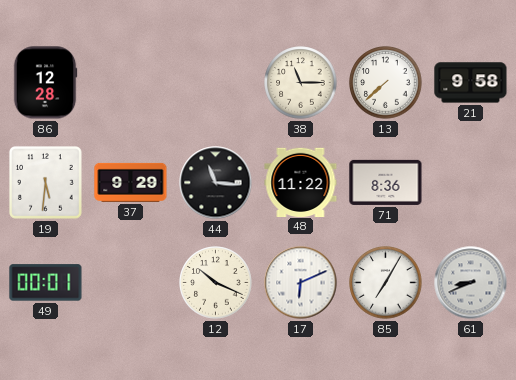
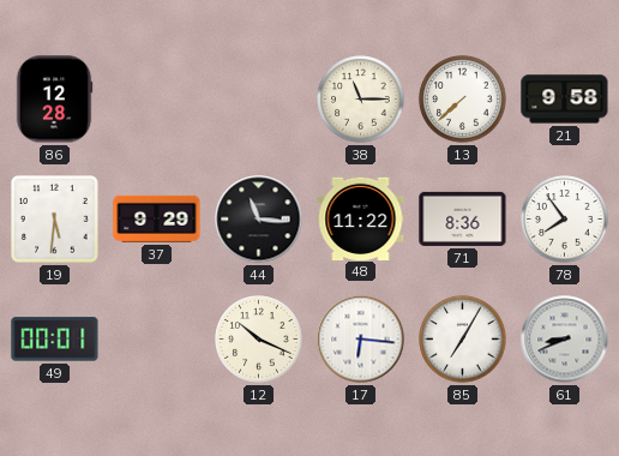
78: none -> 7:54
17: 6:11 -> 6:16
